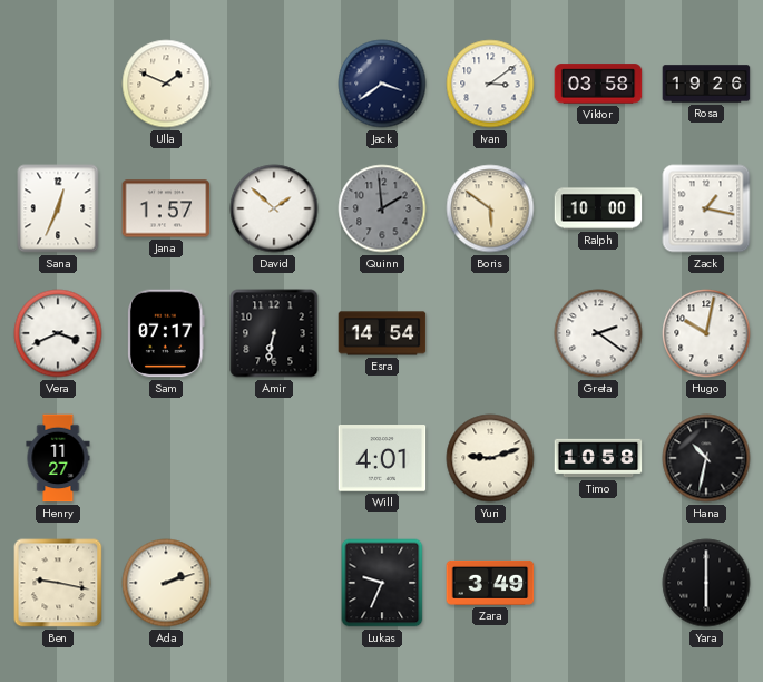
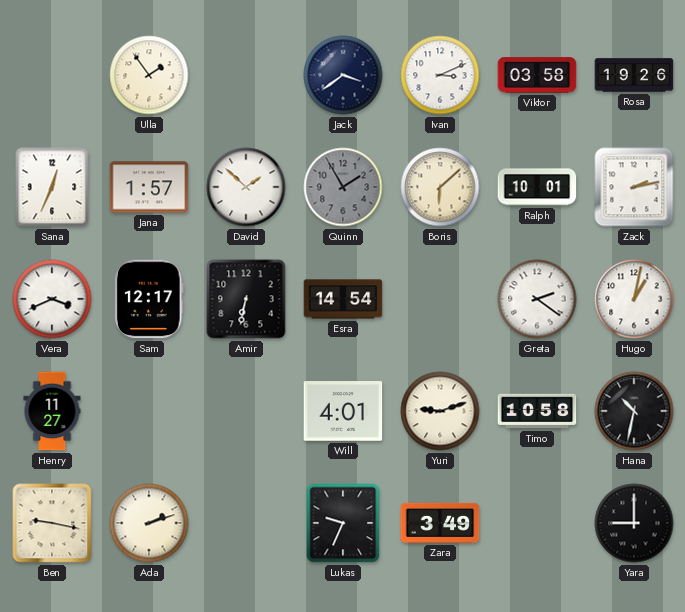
Ulla: 1:49 -> 1:54
Ivan: 3:09 -> 3:11
Quinn: 1:59 -> 1:55
Boris: 5:51 -> 6:08
Ralph: 10:00 -> 10:01
Zack: 1:17 -> 2:13
Sam: 07:17 -> 12:17
Hugo: 10:02 -> 1:02
Yara: 6:00 -> 9:00
